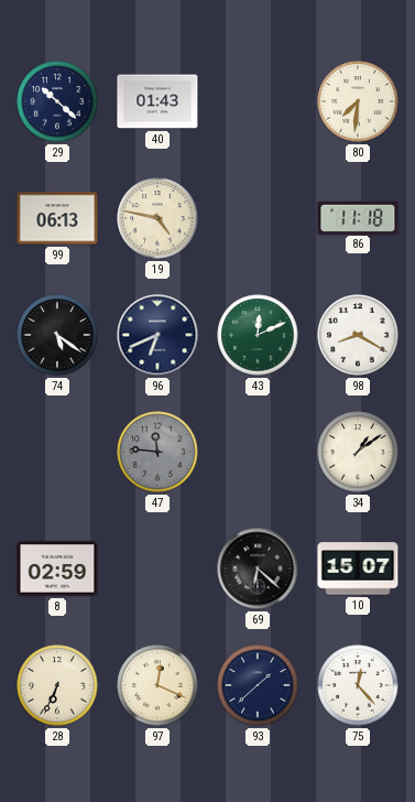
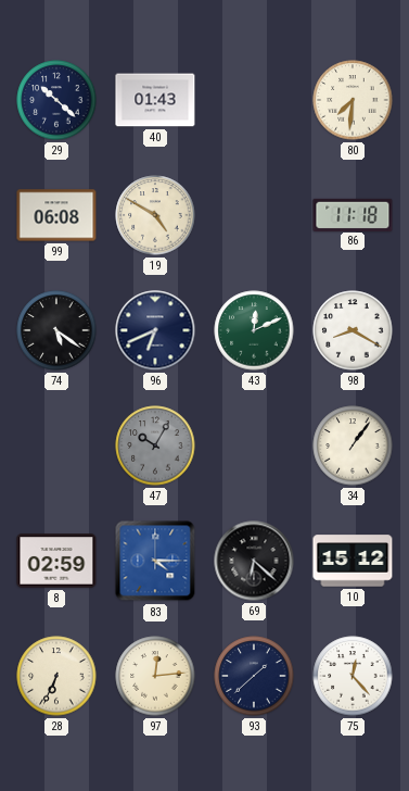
99: 06:13 -> 06:08
19: 4:47 -> 4:50
47: 11:46 -> 10:05
34: 1:09 -> 1:06
83: none -> 4:15
10: 15:07 -> 15:12
97: 12:19 -> 12:14
